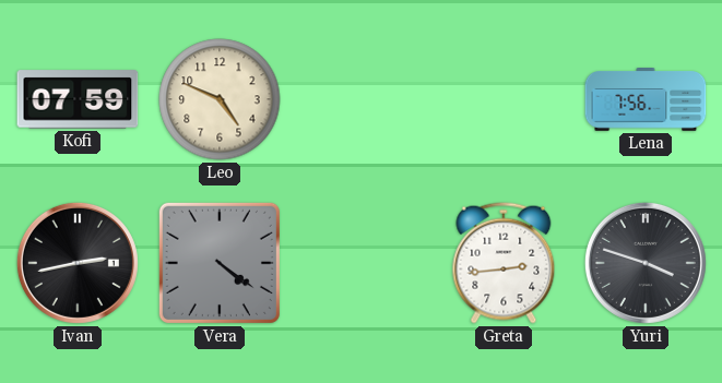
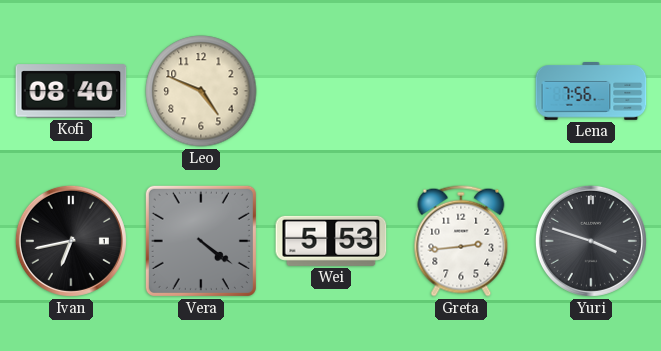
Kofi: 07:59 -> 08:40
Ivan: 2:43 -> 6:43
Wei: none -> 5:53
